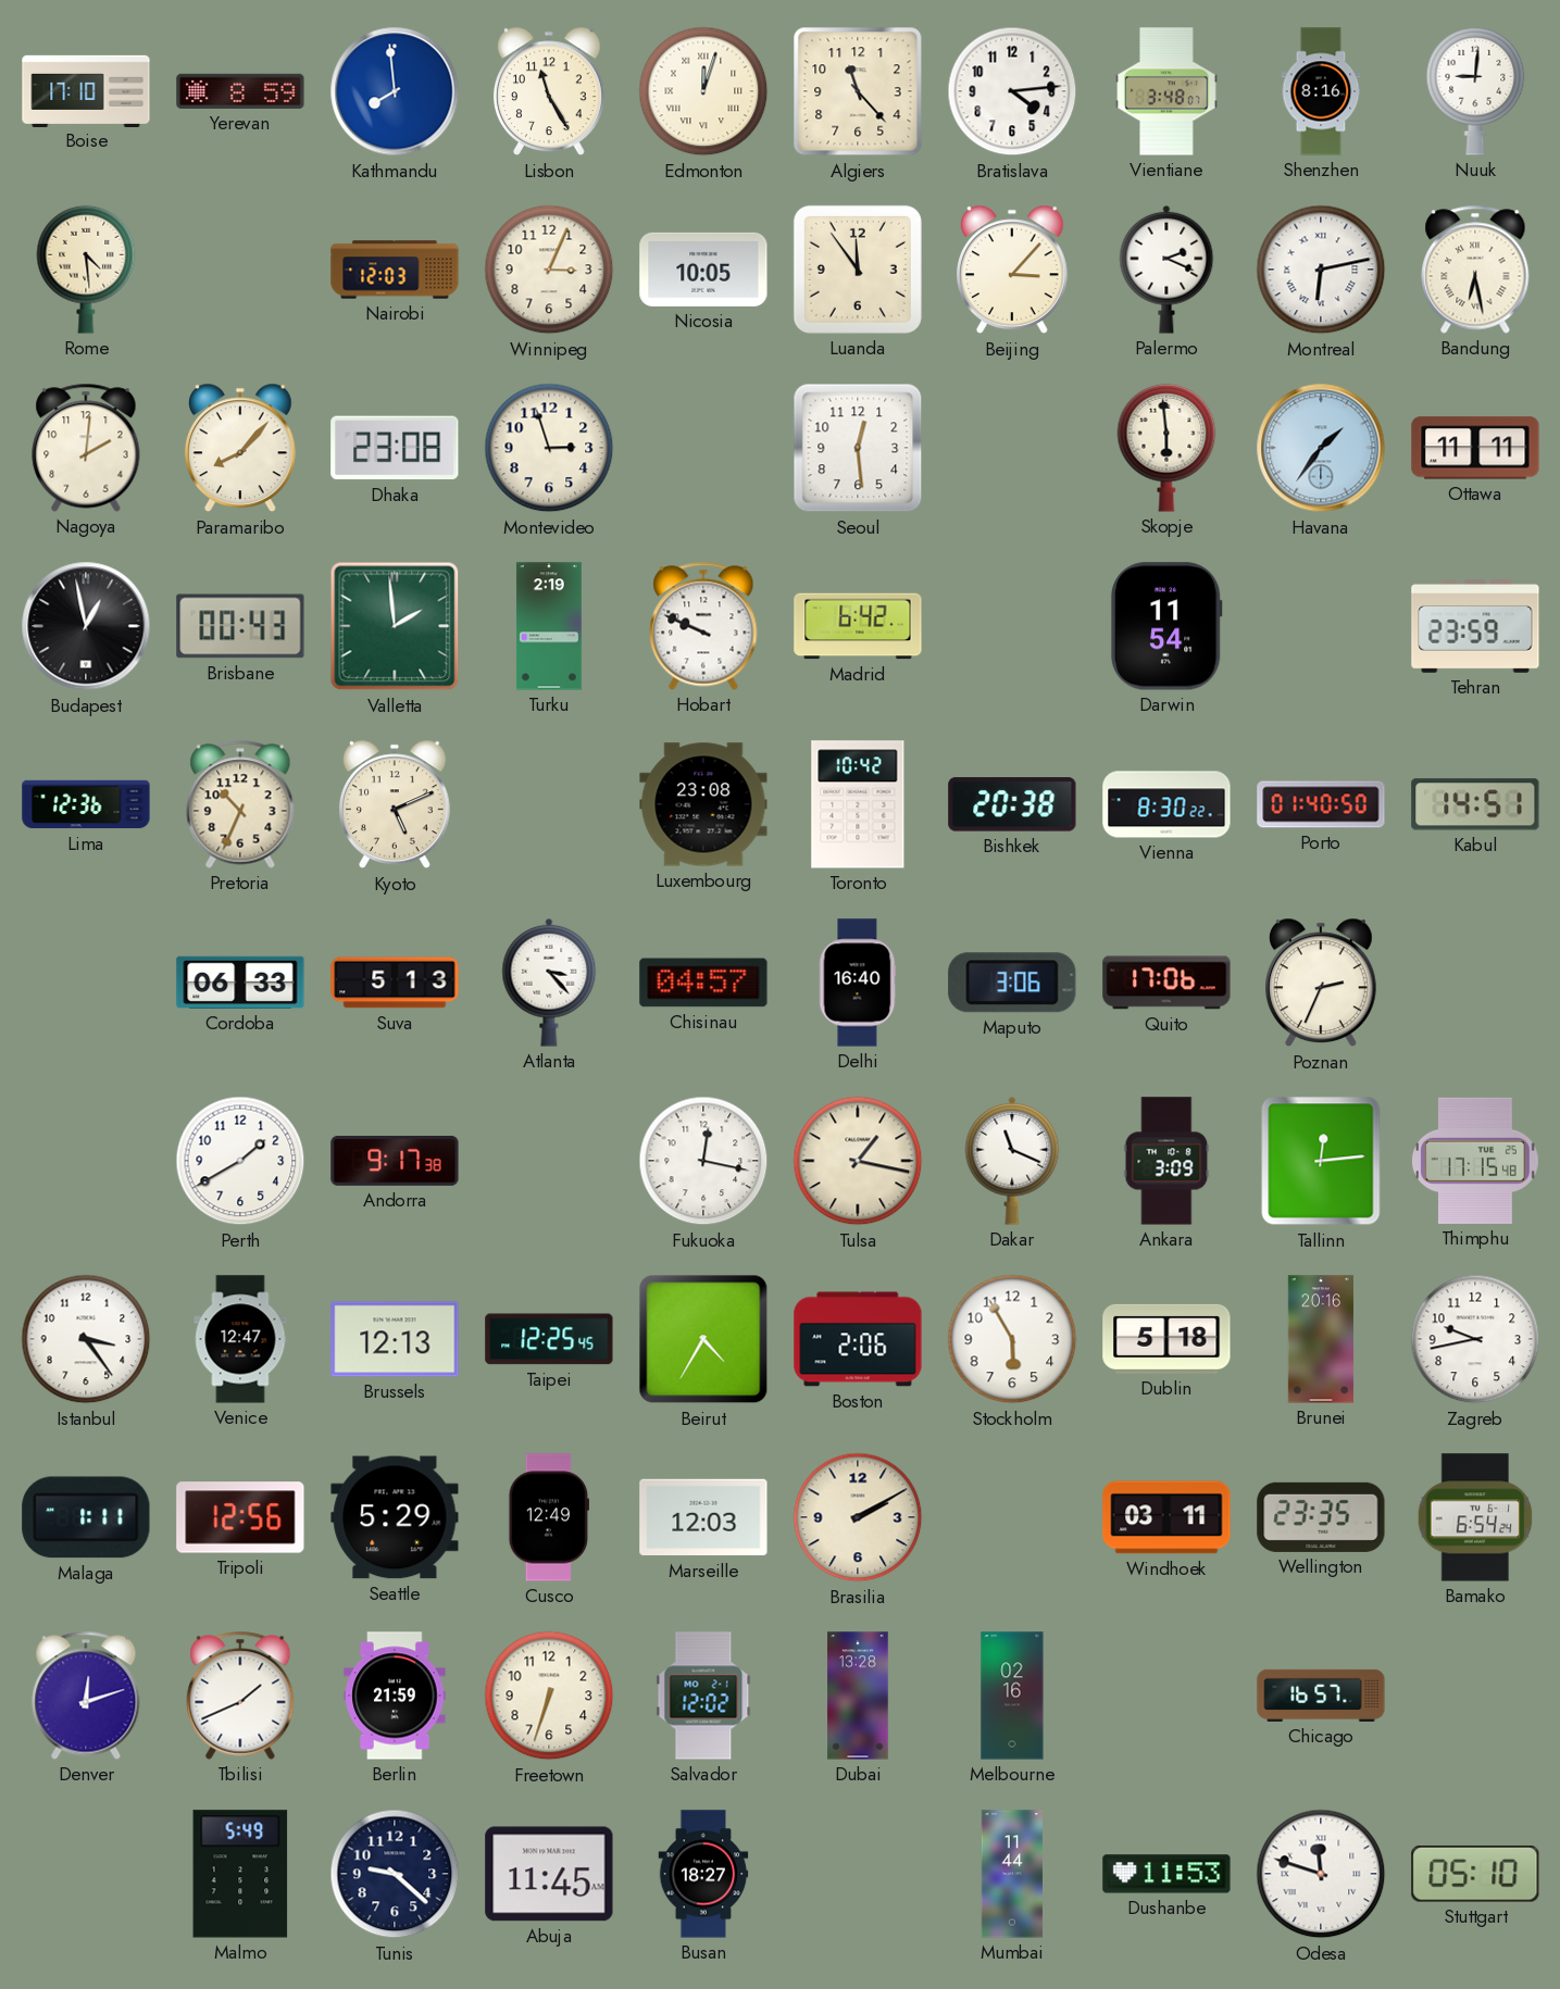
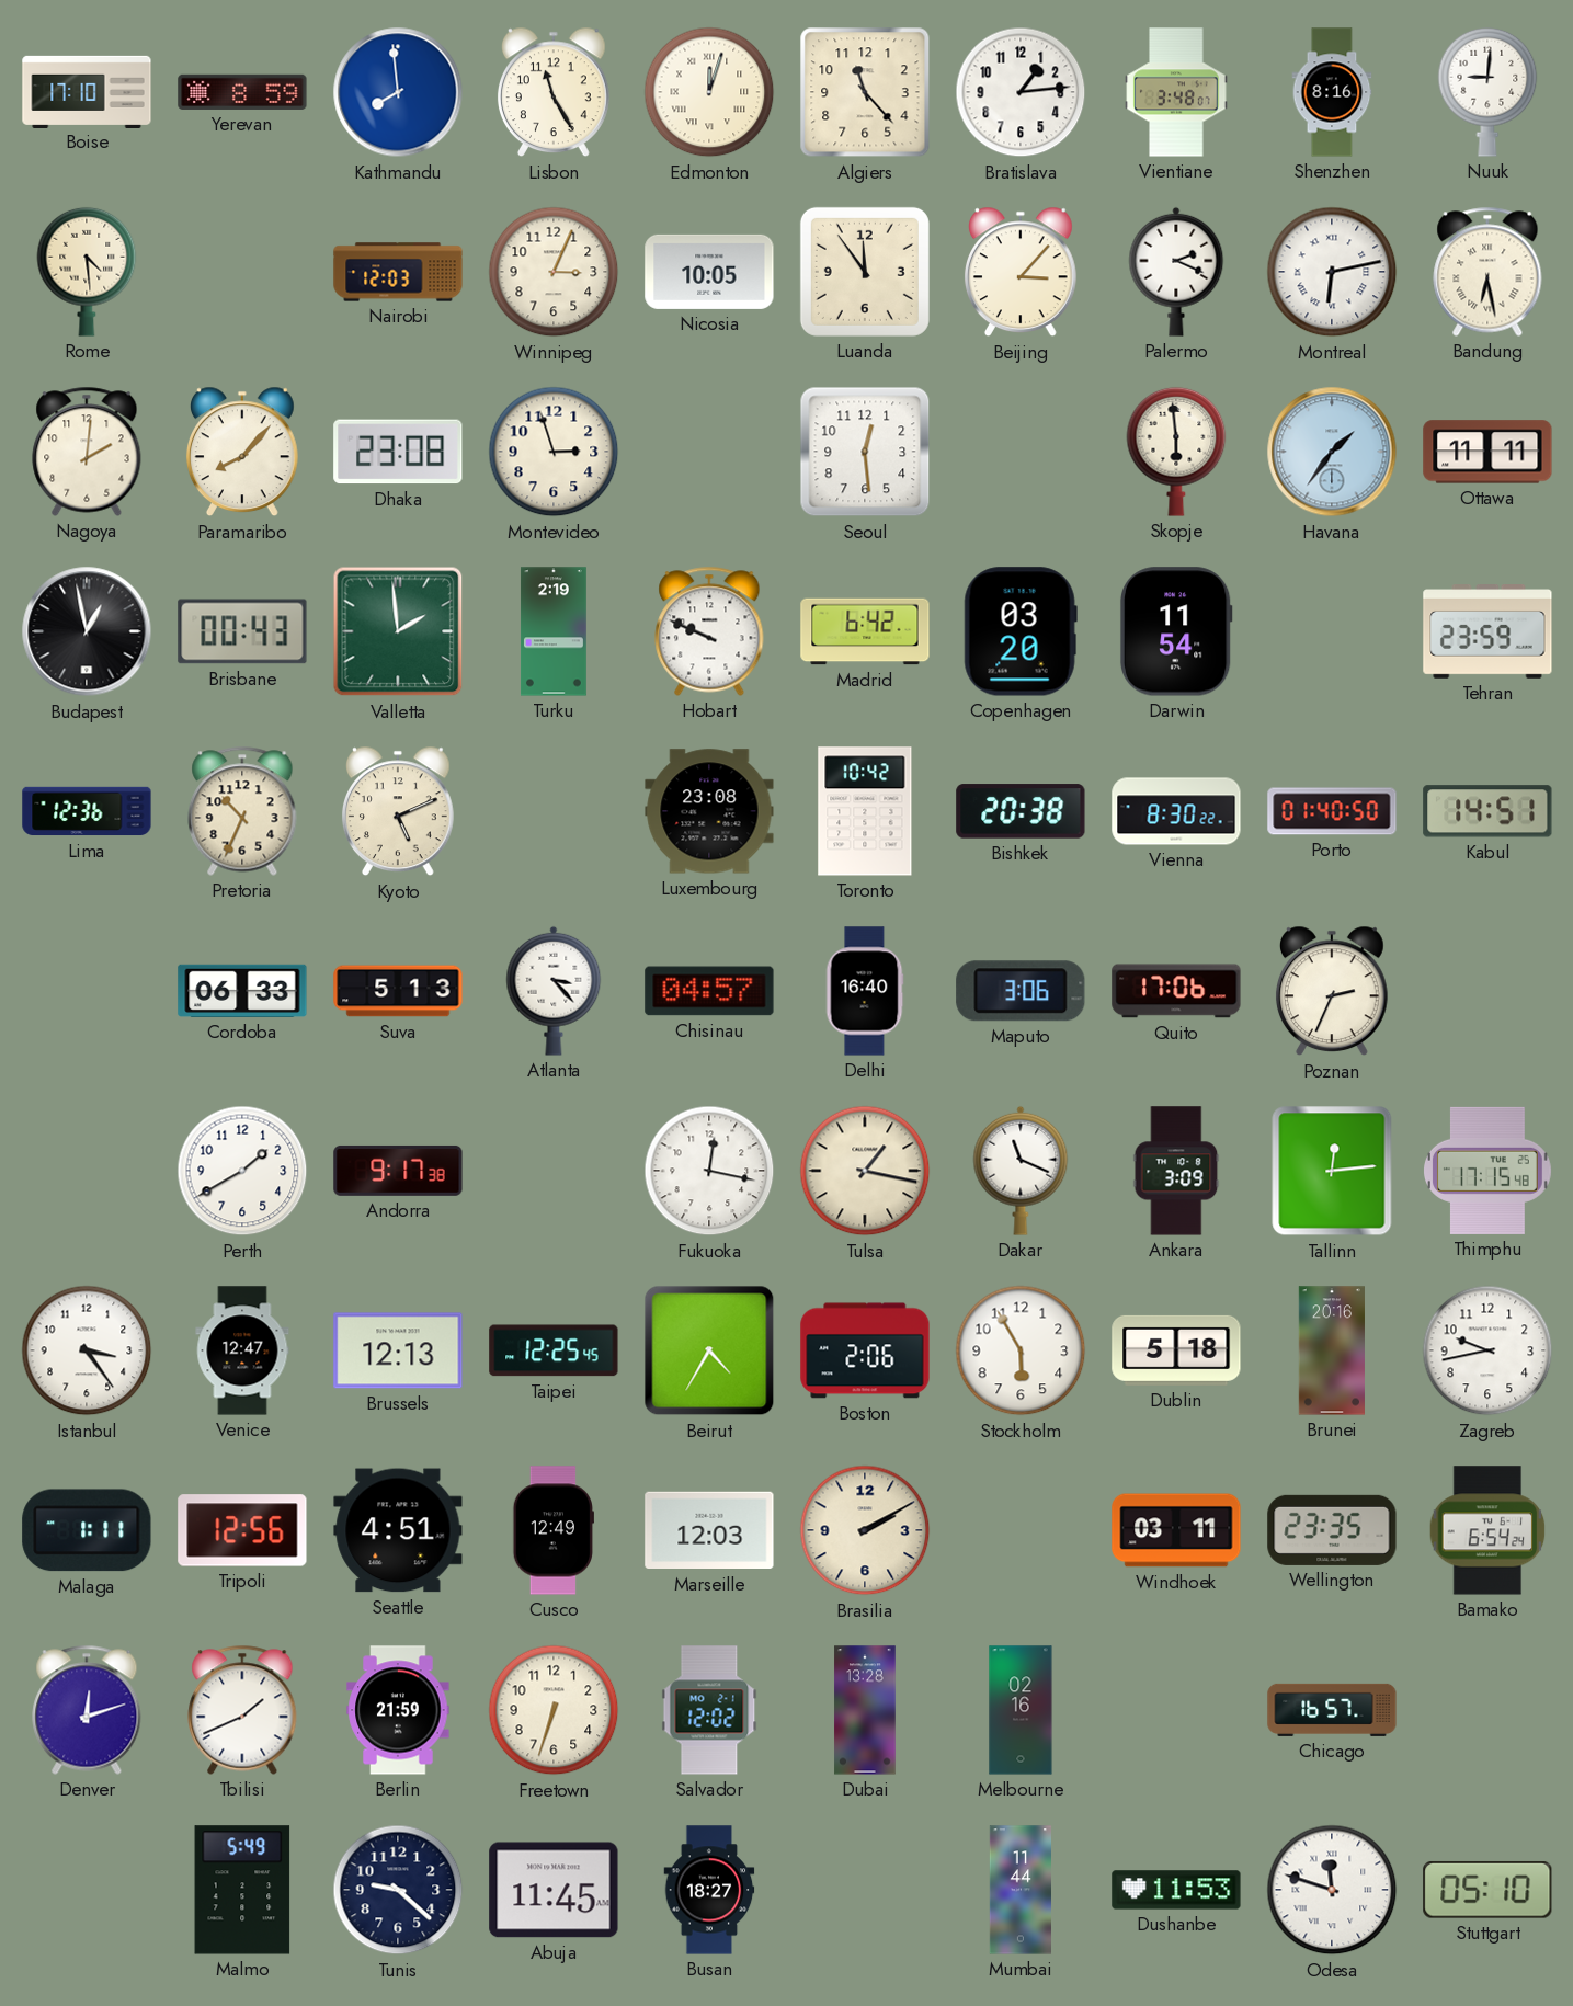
Bratislava: 4:14 -> 1:14
Copenhagen: none -> 03:20
Seattle: 5:29 -> 4:51
